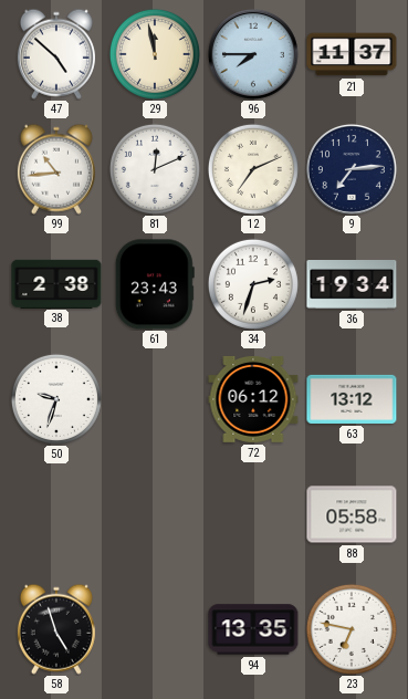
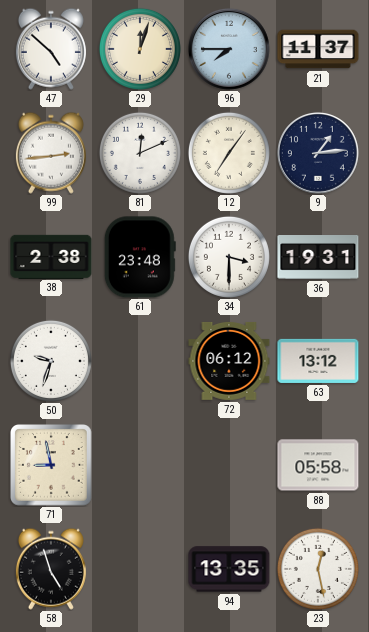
29: 11:58 -> 12:03
99: 10:44 -> 2:44
12: 7:11 -> 7:06
9: 7:14 -> 1:14
61: 23:43 -> 23:48
34: 2:33 -> 3:30
36: 19:34 -> 19:31
71: none -> 8:58
23: 6:47 -> 12:28
